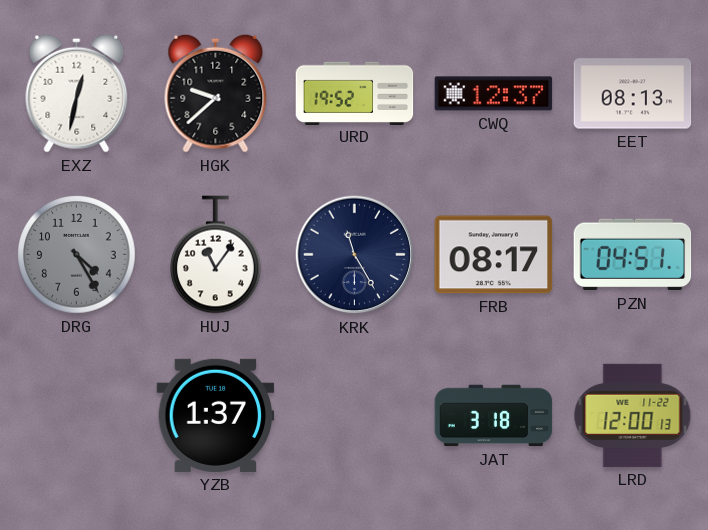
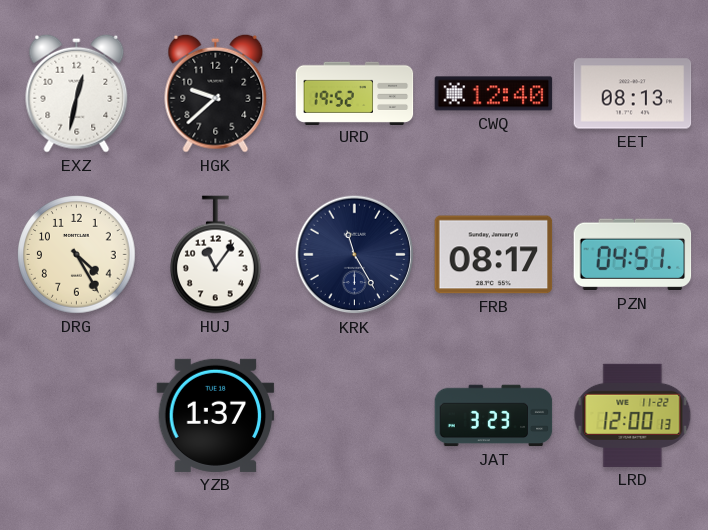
CWQ: 12:37 -> 12:40
DRG dial: grey -> cream
JAT: 3:18 -> 3:23
